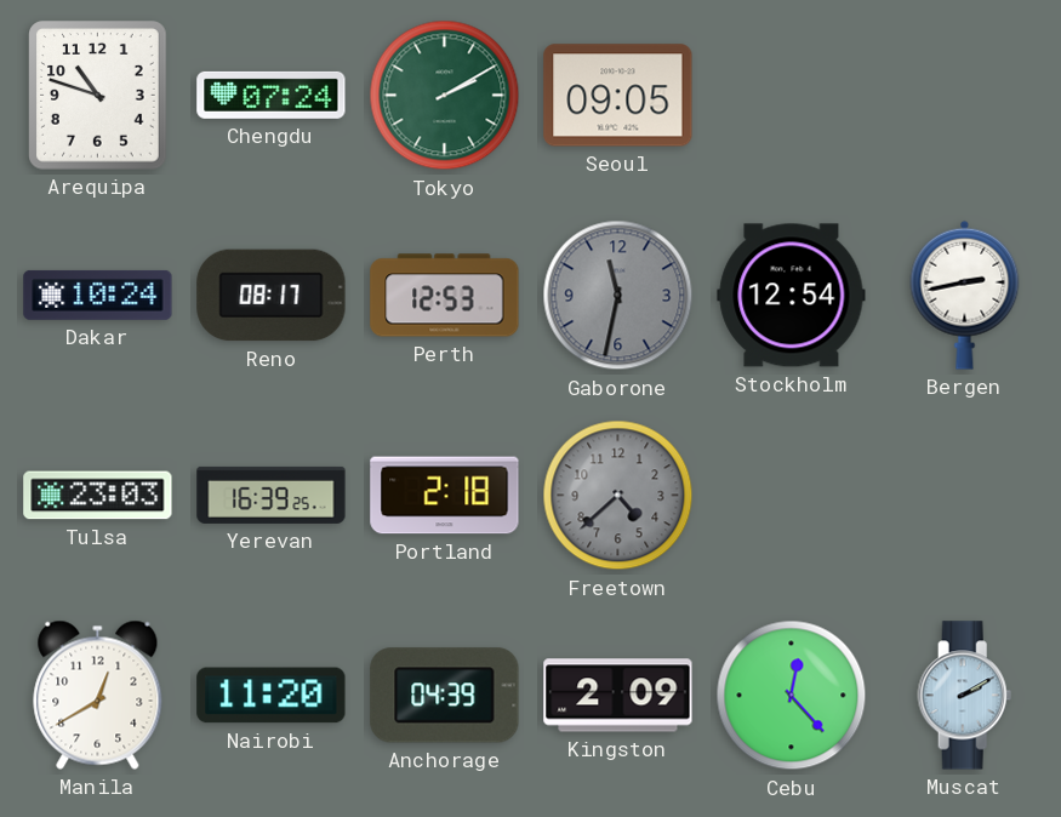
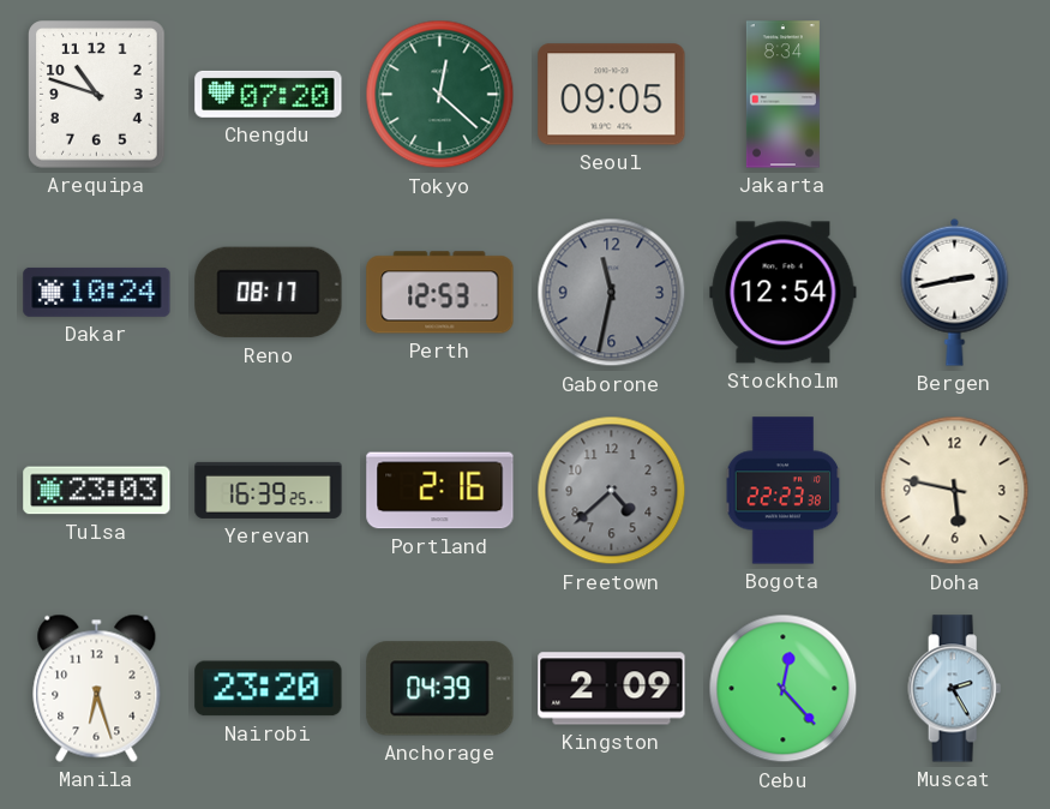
Chengdu: 07:24 -> 07:20
Tokyo: 2:10 -> 12:22
Jakarta: none -> 8:34
Portland: 2:18 -> 2:16
Bogota: none -> 22:23
Doha: none -> 5:47
Manila: 12:40 -> 6:27
Nairobi: 11:20 -> 23:20
Muscat: 2:10 -> 2:25
